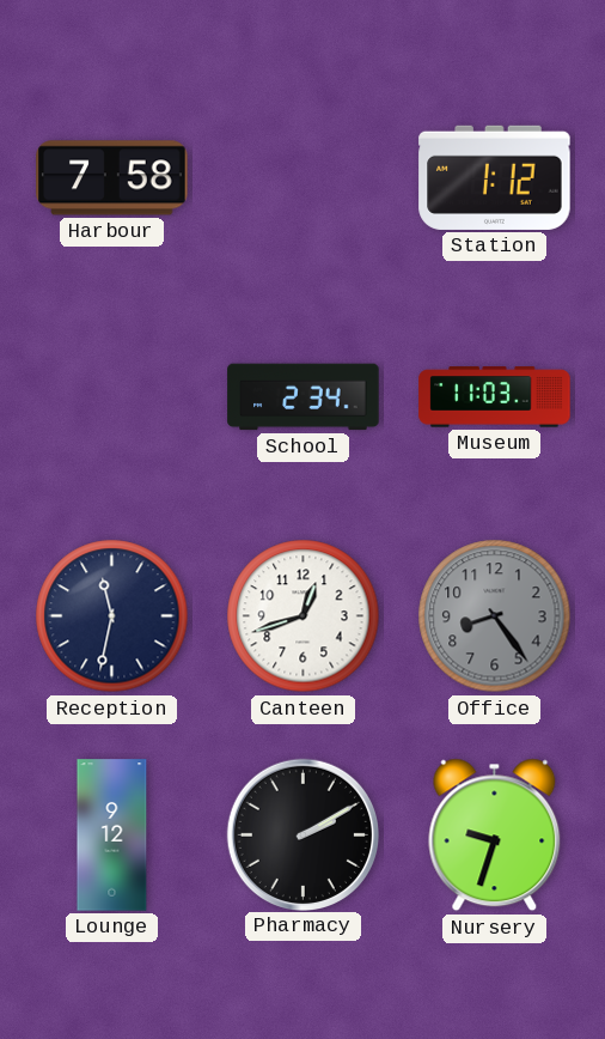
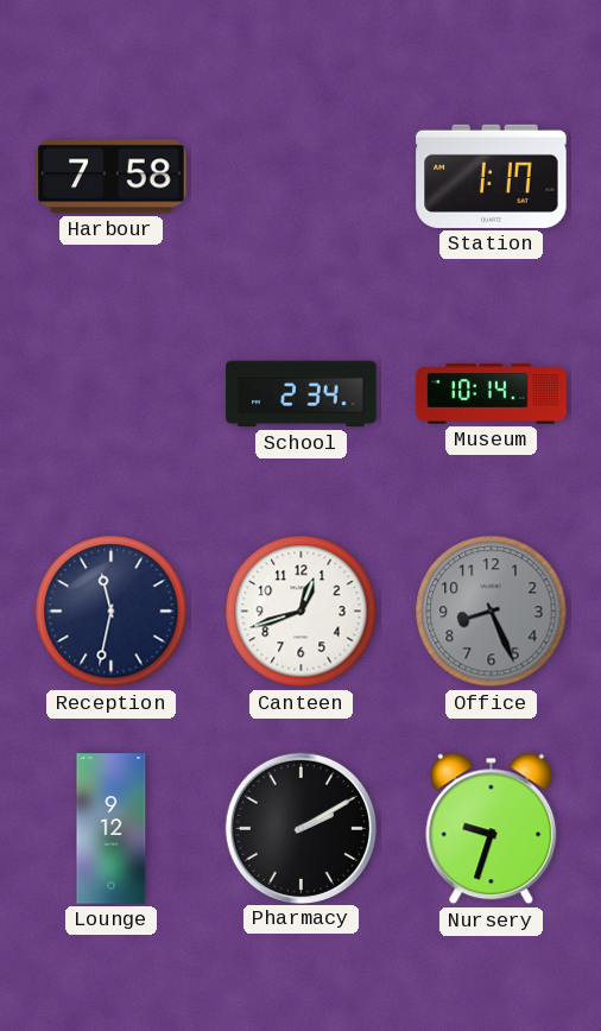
Station: 1:12 -> 1:17
Museum: 11:03 -> 10:14
Office: 8:24 -> 8:26
